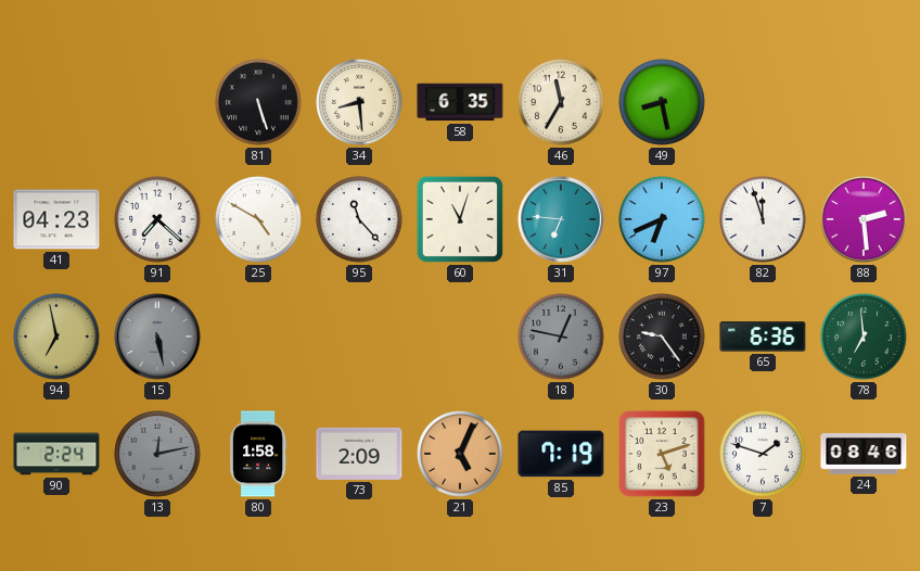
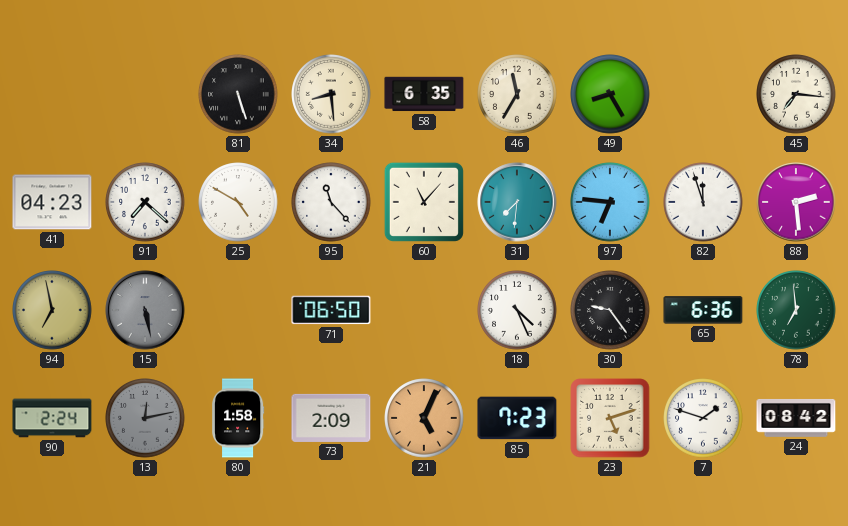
49: 8:28 -> 8:25
45: none -> 7:16
60: 11:03 -> 11:07
31: 6:46 -> 7:31
97: 6:41 -> 6:46
71: none -> 06:50
18: 12:47 -> 4:26
18 dial: grey -> white
85: 7:19 -> 7:23
24: 08:46 -> 08:42
